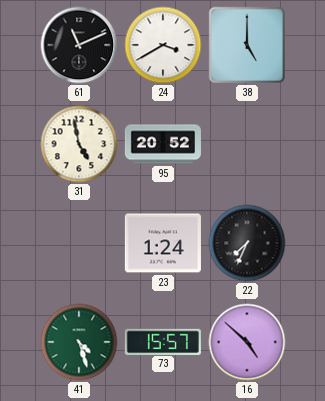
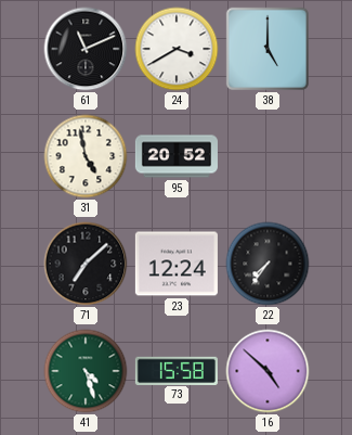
71: none -> 7:08
23: 1:24 -> 12:24
22: 7:34 -> 7:36
73: 15:57 -> 15:58
